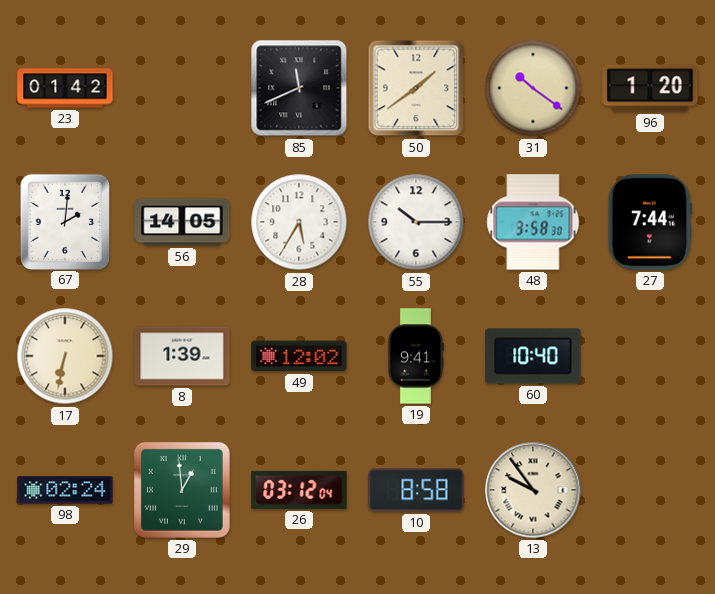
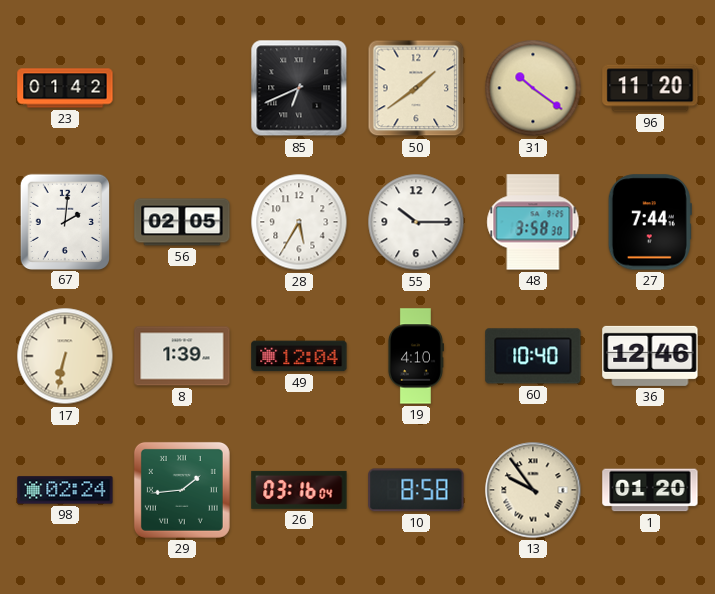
85: 11:41 -> 6:41
96: 1:20 -> 11:20
56: 14:05 -> 02:05
49: 12:02 -> 12:04
19: 9:41 -> 4:10
36: none -> 12:46
29: 12:59 -> 1:44
26: 03:12 -> 03:16
1: none -> 01:20
